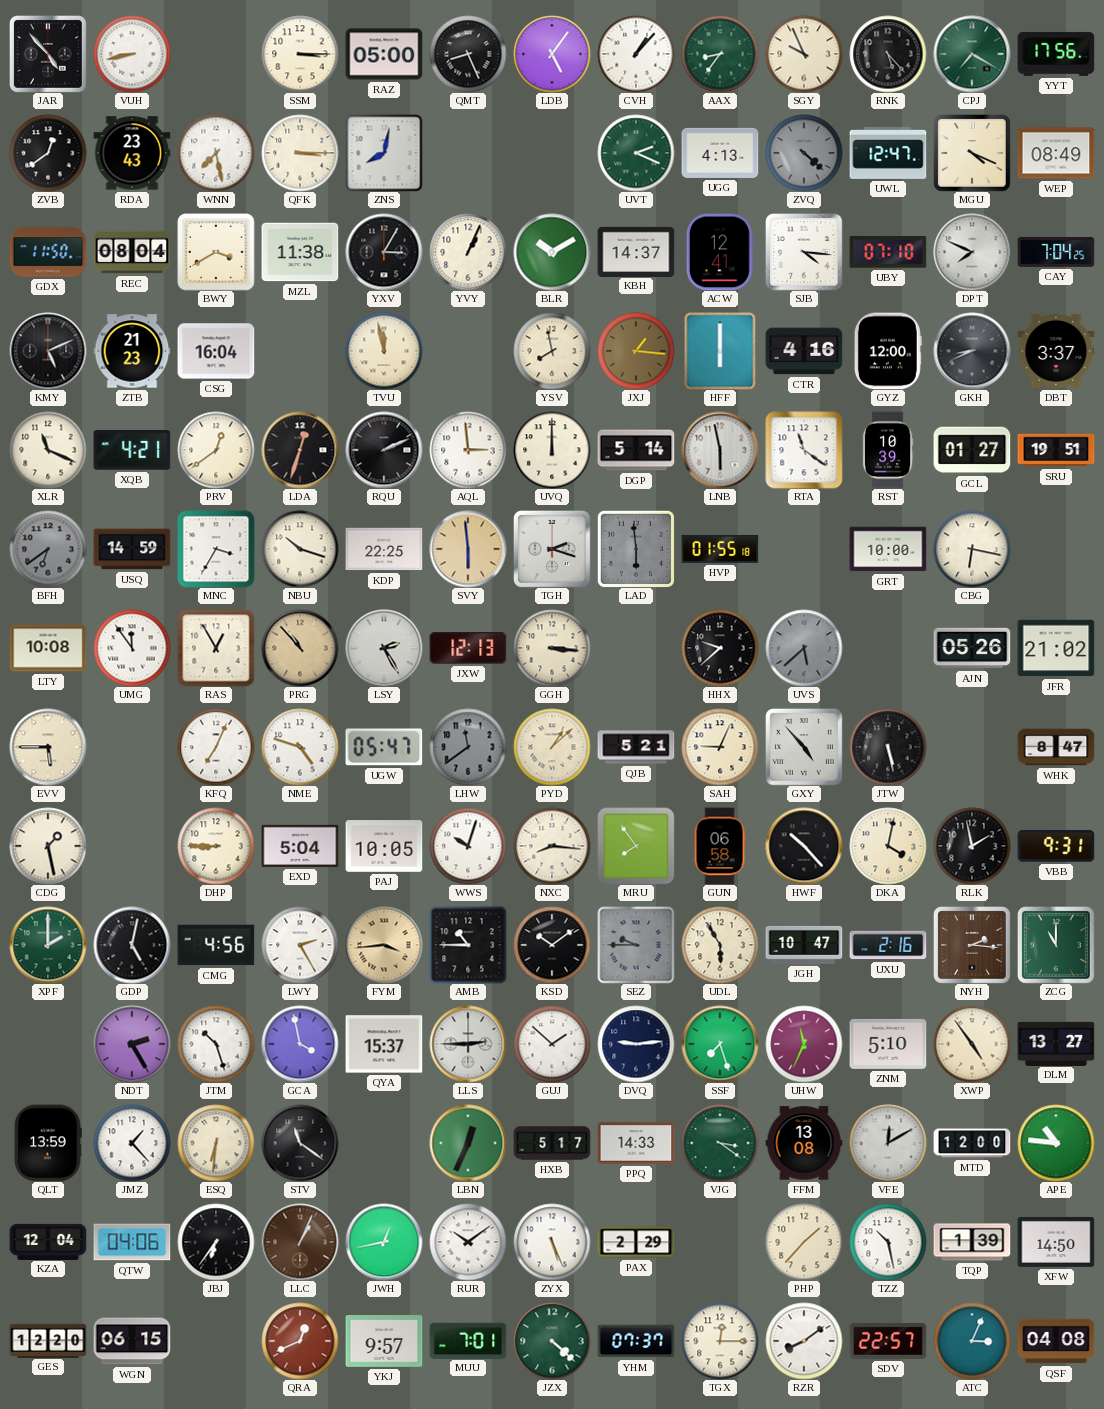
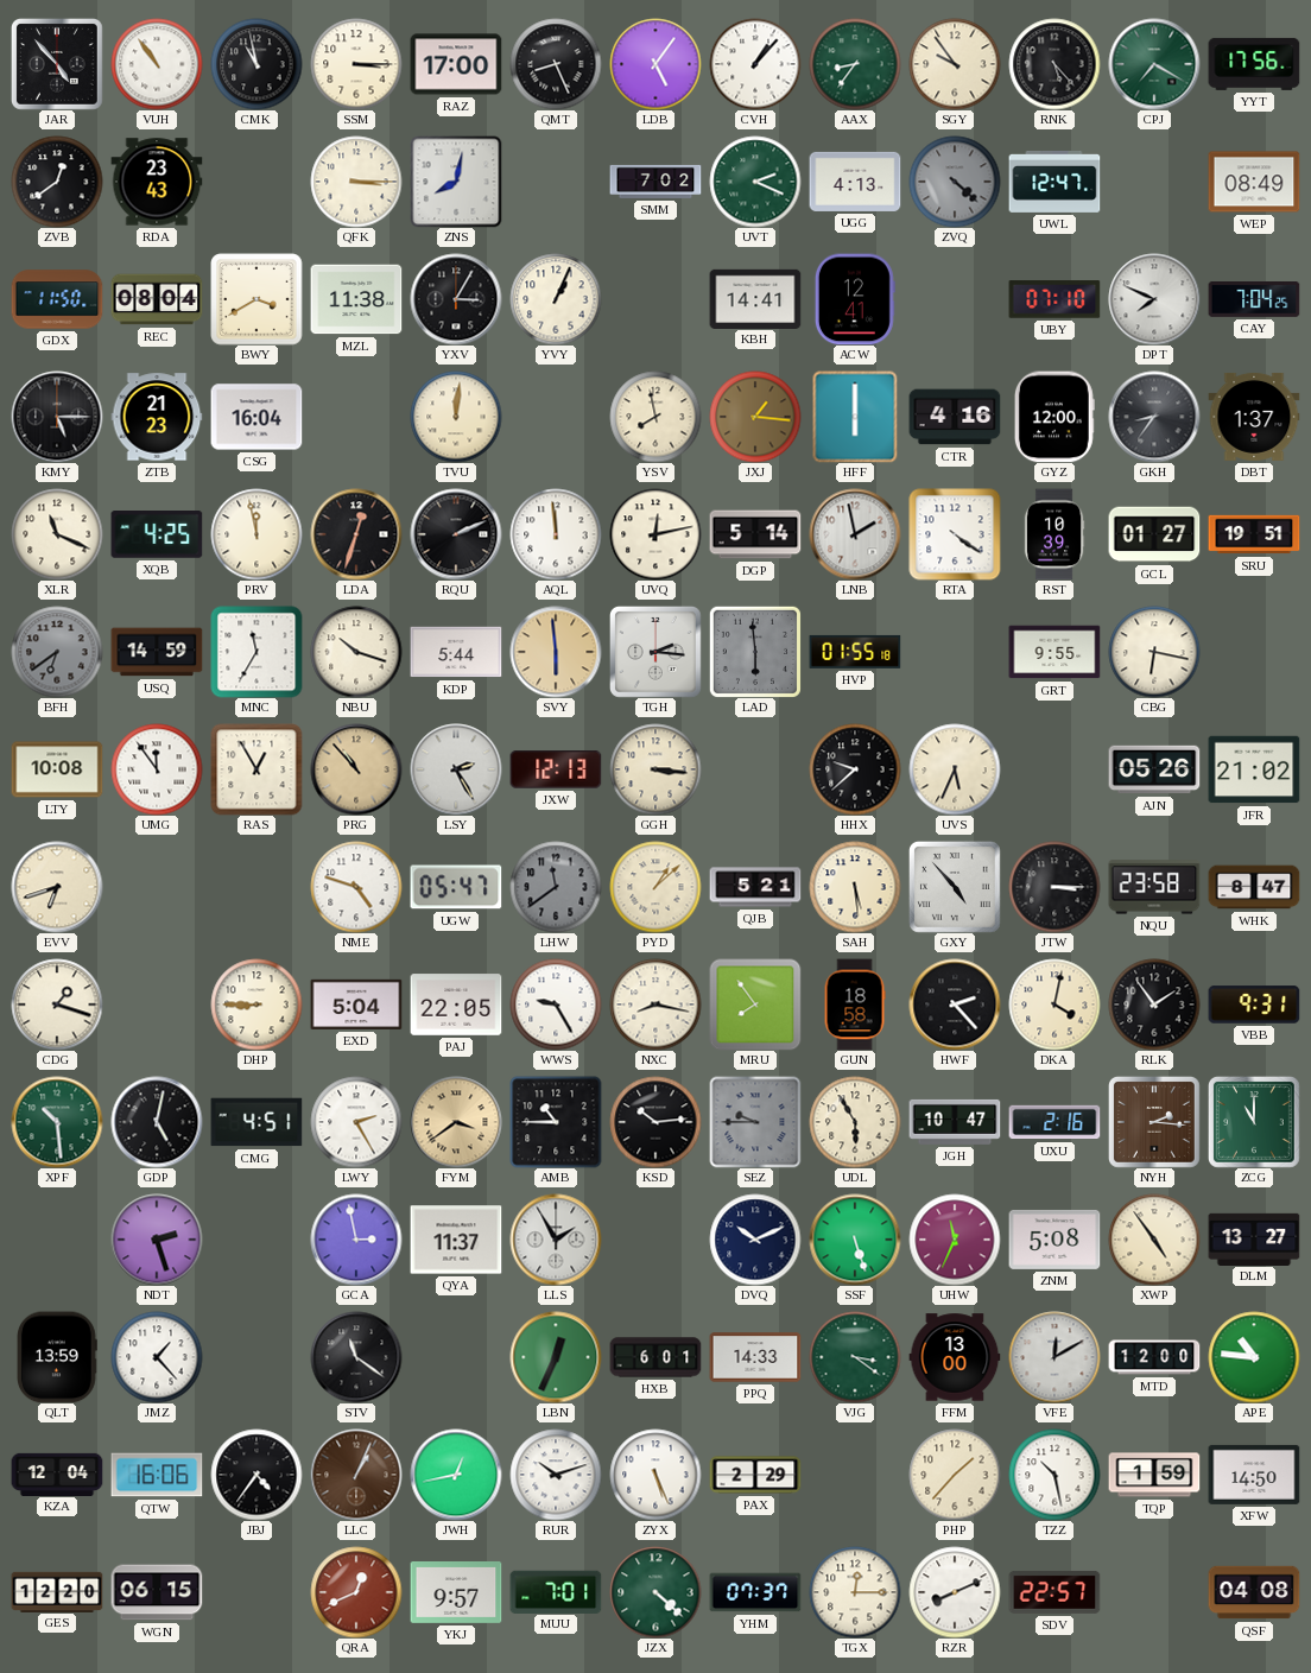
VUH: 8:43 -> 10:54
CMK: none -> 10:58
RAZ: 05:00 -> 17:00
SGY: 9:56 -> 9:54
WNN: 7:28 -> none
SMM: none -> 7:02
MGU: 4:19 -> none
BLR: 10:10 -> none
KBH: 14:37 -> 14:41
SJB: 4:16 -> none
KMY: 5:11 -> 5:15
TVU: 11:58 -> 12:01
GKH: 8:41 -> 8:36
DBT: 3:37 -> 1:37
XQB: 4:21 -> 4:25
PRV: 12:39 -> 11:58
AQL: 2:59 -> 11:59
UVQ: 12:00 -> 12:13
LNB: 5:58 -> 1:58
RTA: 11:21 -> 4:21
MNC: 3:35 -> 11:35
KDP: 22:25 -> 5:44
TGH: 2:18 -> 2:16
GRT: 10:00 -> 9:55
UVS: 5:38 -> 5:34
UVS dial: grey -> cream
EVV: 5:45 -> 6:42
KFQ: 7:04 -> none
SAH: 9:04 -> 5:29
JTW: 5:28 -> 3:15
NQU: none -> 23:58
CDG: 1:28 -> 1:18
PAJ: 10:05 -> 22:05
WWS: 10:03 -> 9:25
NXC: 8:16 -> 8:17
GUN: 06:58 -> 18:58
HWF: 10:23 -> 2:23
RLK: 1:58 -> 1:54
XPF: 2:00 -> 10:29
CMG: 4:56 -> 4:51
FYM: 3:44 -> 3:39
KSD: 10:09 -> 10:14
NDT: 2:25 -> 2:27
JTM: 10:27 -> none
GCA: 3:58 -> 2:58
QYA: 15:37 -> 11:37
LLS: 2:45 -> 1:55
GUJ: 1:52 -> none
DVQ: 9:14 -> 10:11
SSF: 7:27 -> 5:27
ZNM: 5:10 -> 5:08
ESQ: 6:31 -> none
HXB: 5:17 -> 6:01
FFM: 13:08 -> 13:00
QTW: 04:06 -> 16:06
JBJ: 6:36 -> 4:36
RUR: 10:09 -> 10:12
TQP: 1:39 -> 1:59
RZR: 8:09 -> 8:11
ATC: 3:04 -> none
